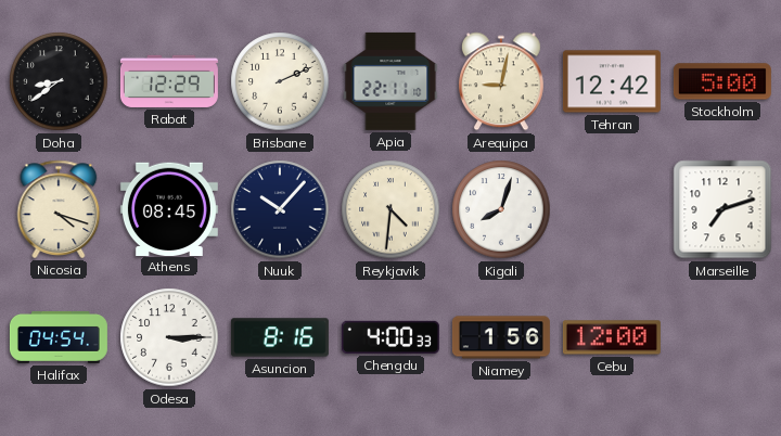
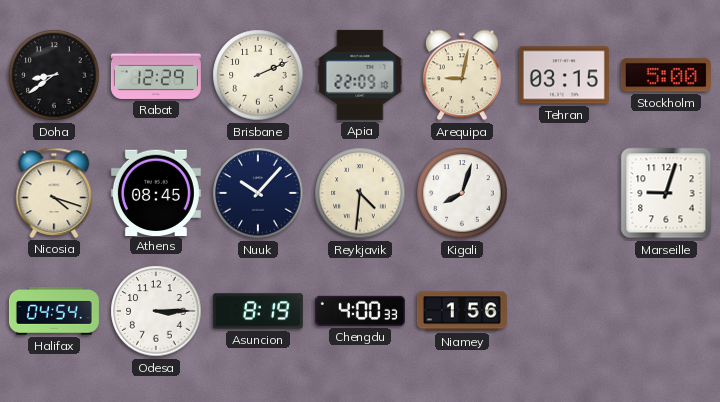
Apia: 22:11 -> 22:09
Tehran: 12:42 -> 03:15
Marseille: 7:12 -> 9:03
Asuncion: 8:16 -> 8:19
Cebu: 12:00 -> none
